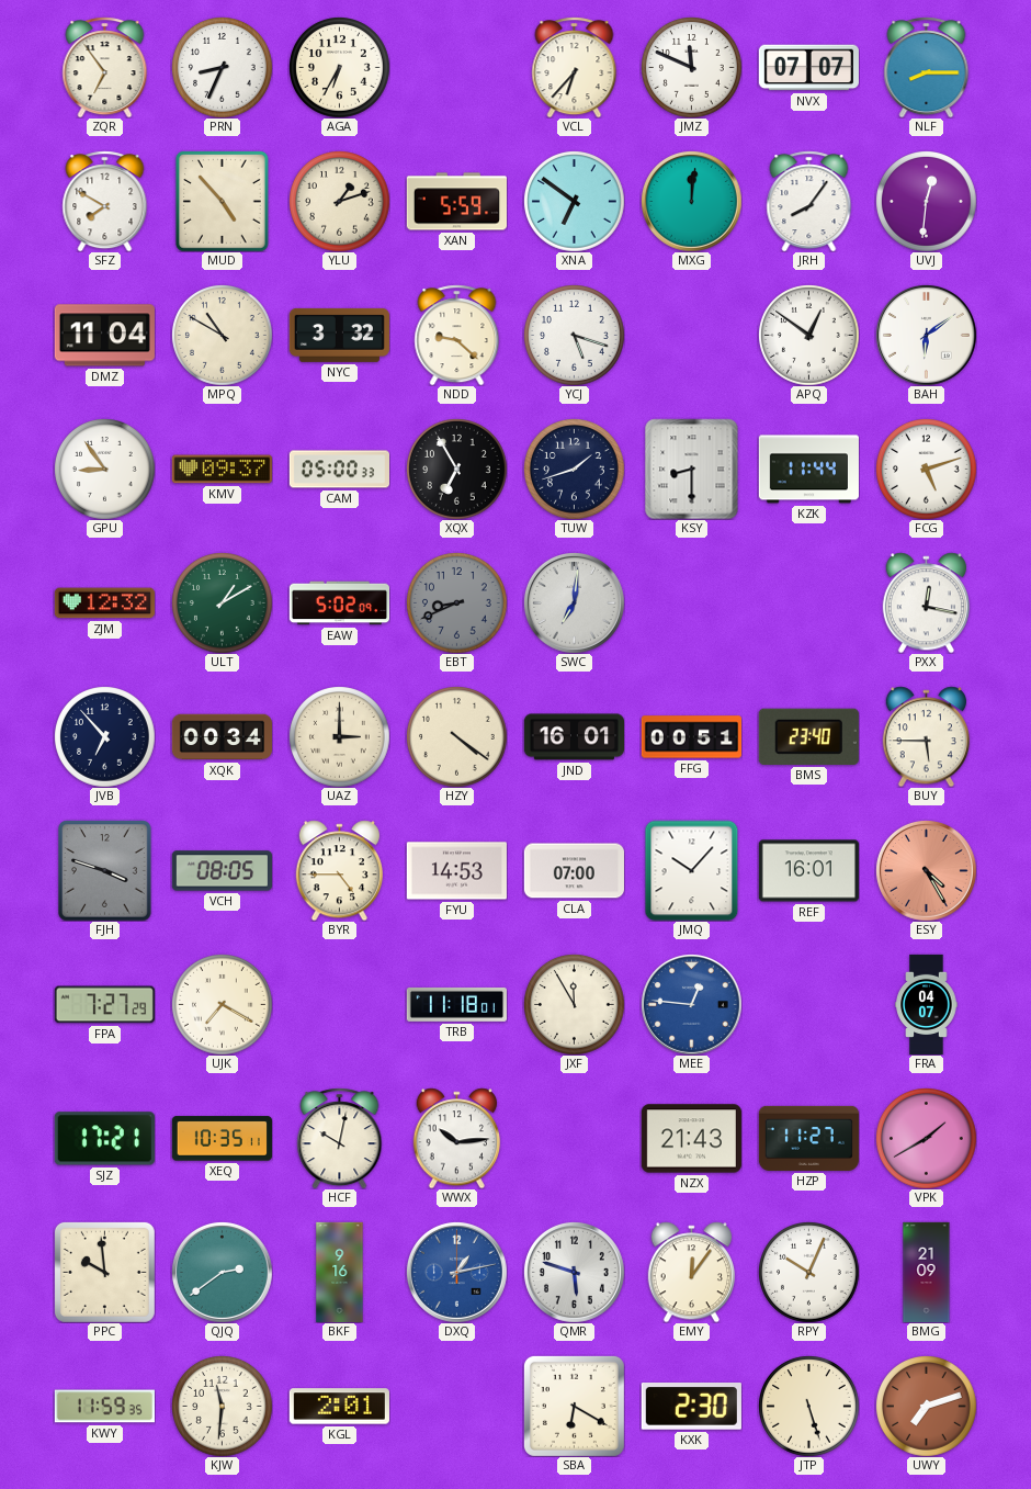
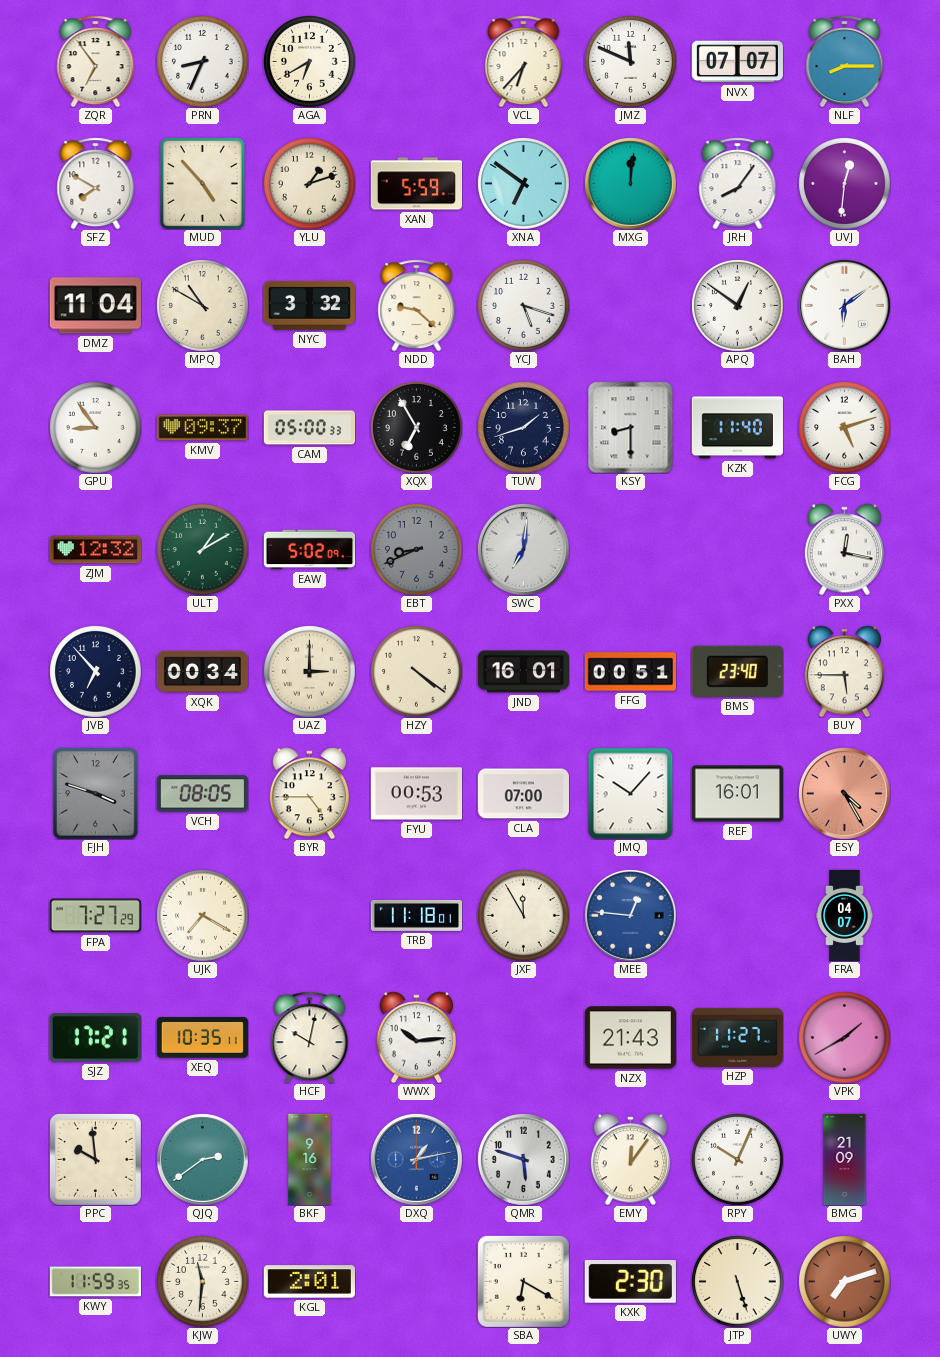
AGA: 6:35 -> 6:40
KZK: 11:44 -> 11:40
FYU: 14:53 -> 00:53
